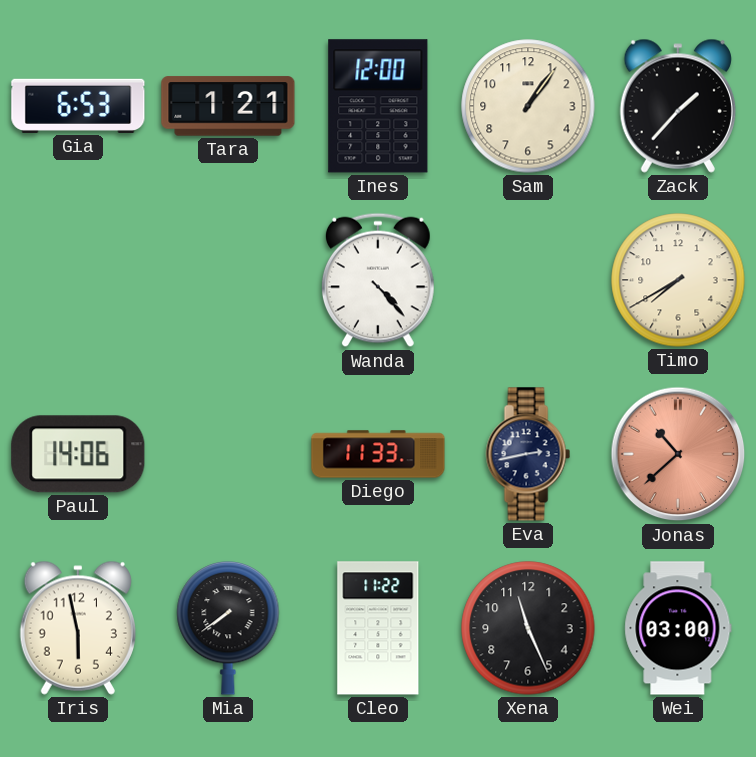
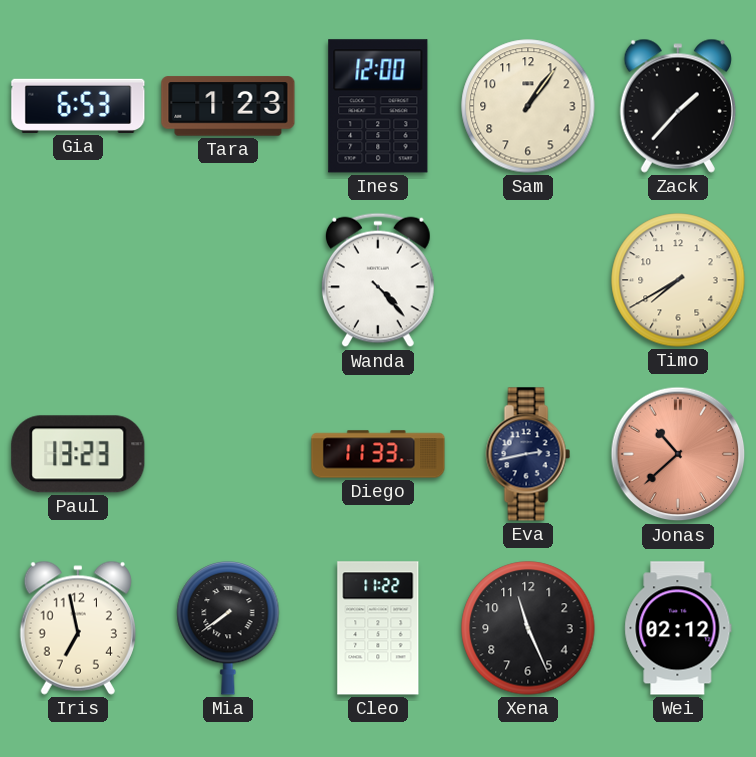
Tara: 1:21 -> 1:23
Paul: 14:06 -> 13:23
Iris: 5:58 -> 6:58
Wei: 03:00 -> 02:12
